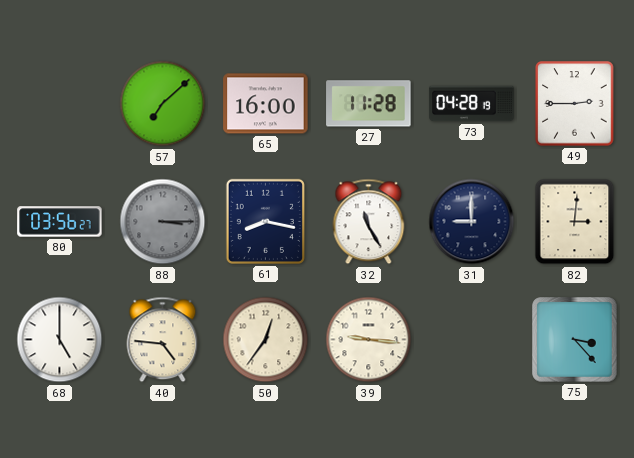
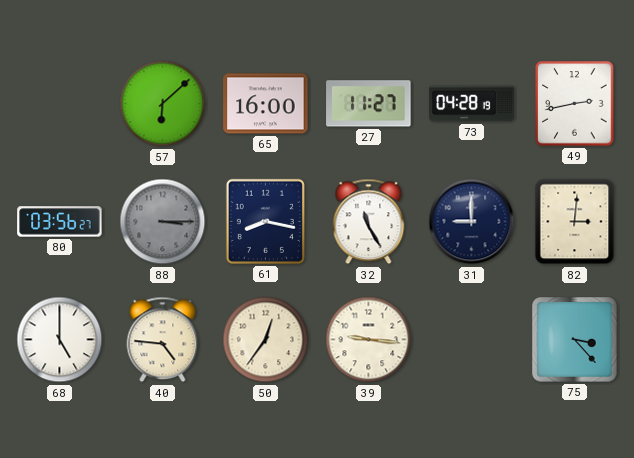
57: 7:08 -> 6:08
27: 11:28 -> 11:27
49: 2:45 -> 2:43
